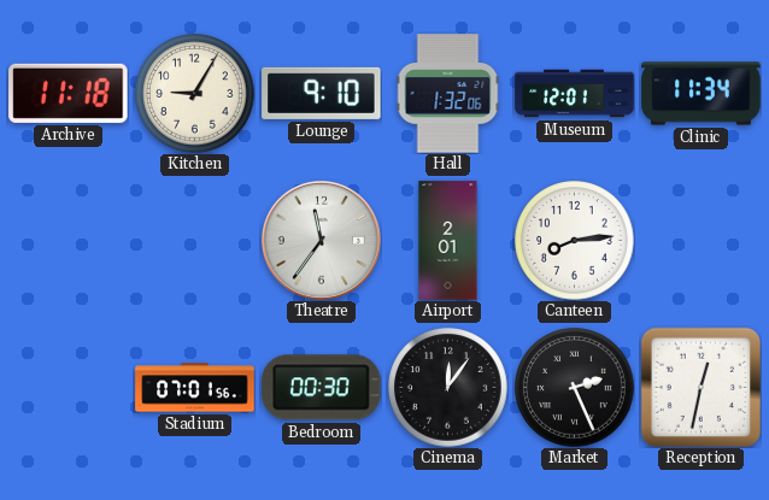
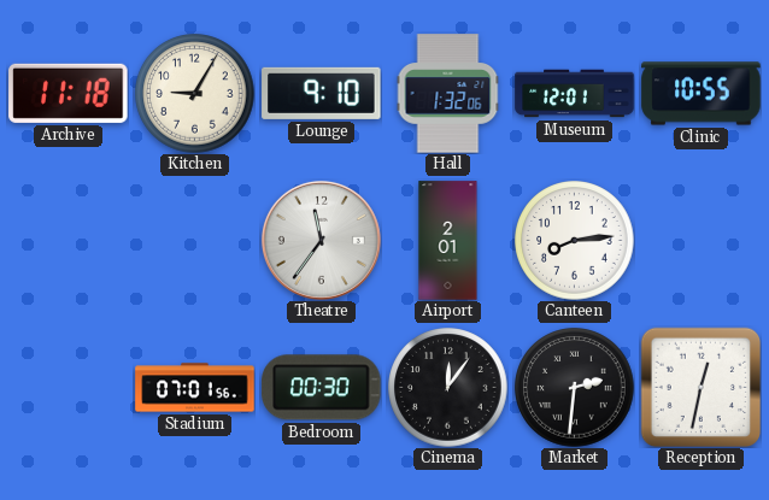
Clinic: 11:34 -> 10:55
Market: 2:26 -> 2:31
